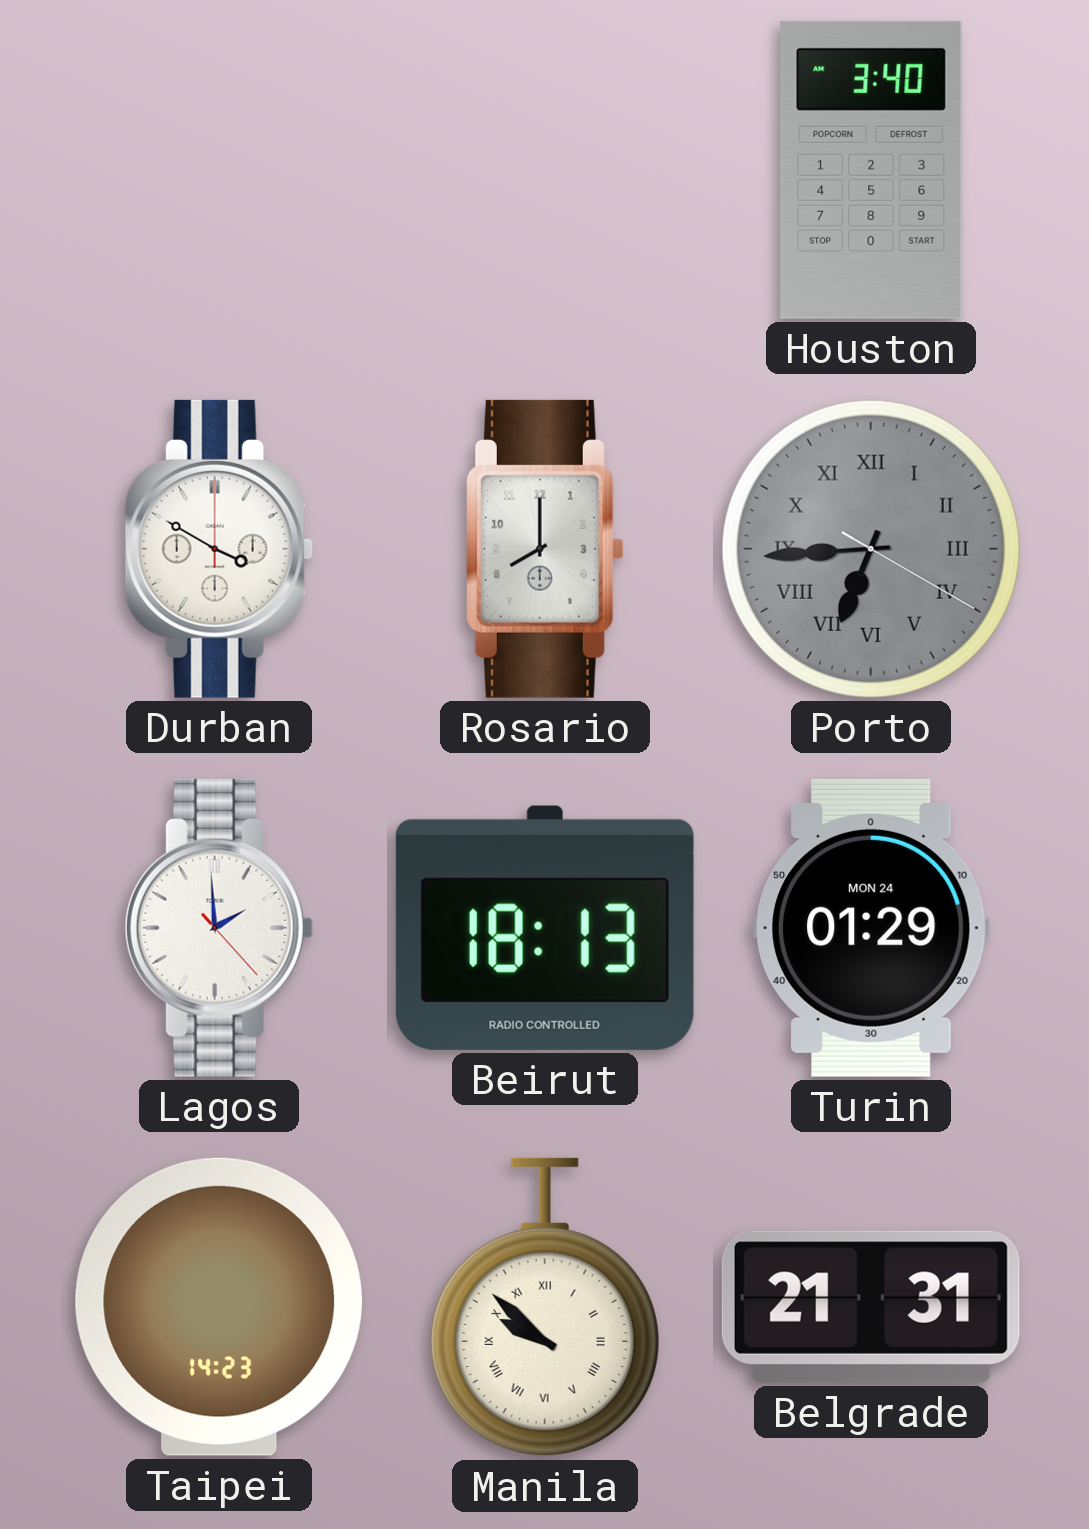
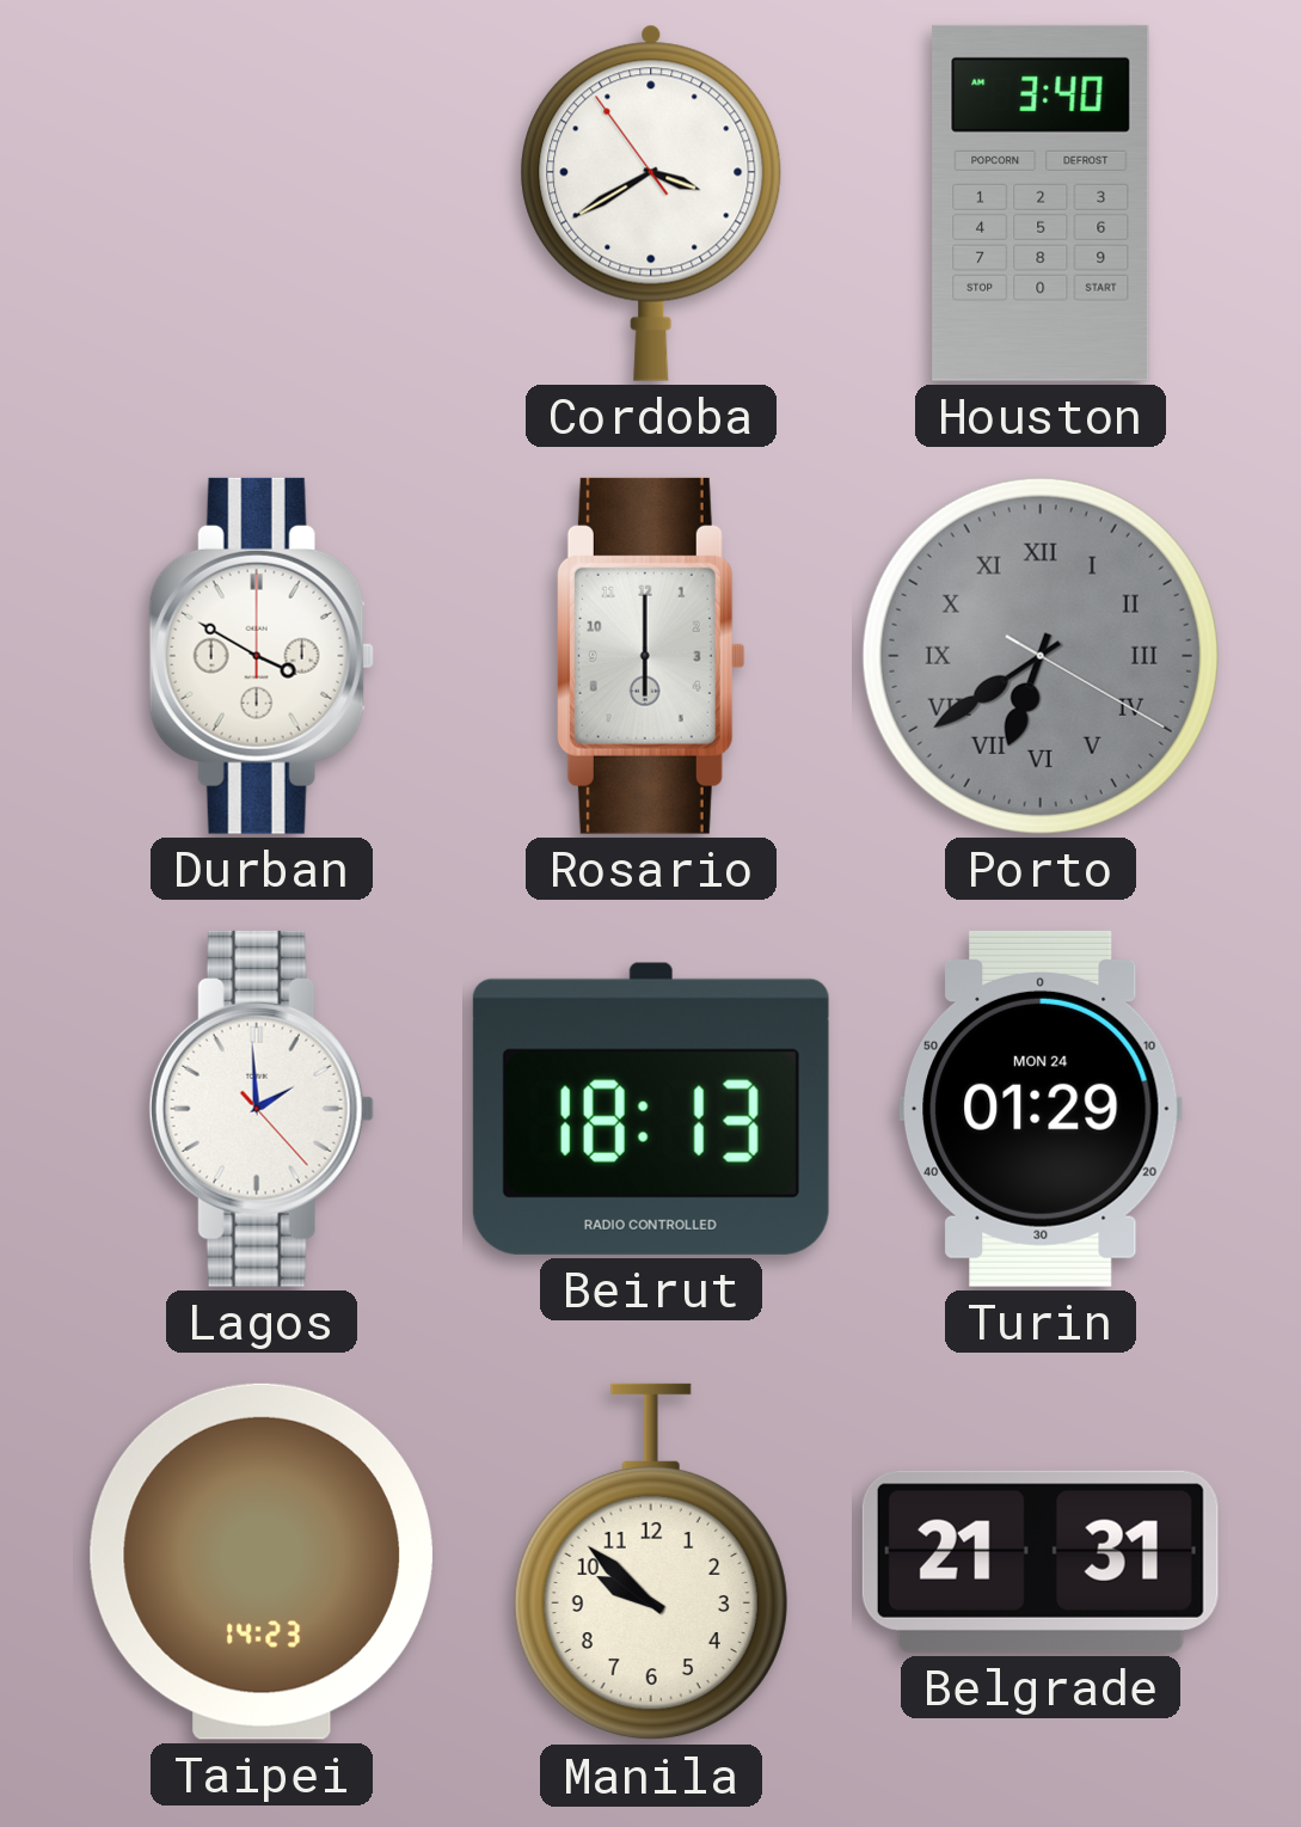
Cordoba: none -> 3:39
Rosario: 8:00 -> 6:00
Porto: 6:44 -> 6:39
Manila numerals: Roman -> Arabic
